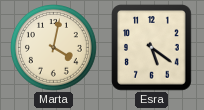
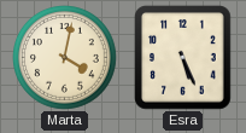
Esra: 5:21 -> 5:26
